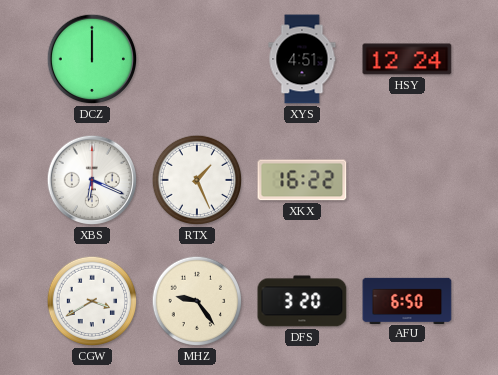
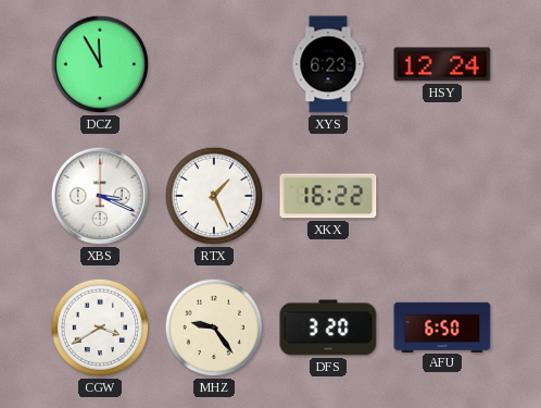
DCZ: 12:00 -> 11:55
XYS: 4:51 -> 6:23
XBS: 6:19 -> 3:19
